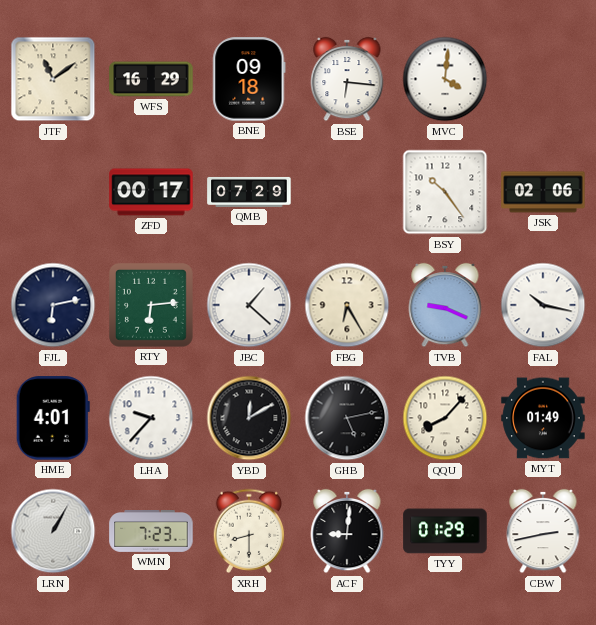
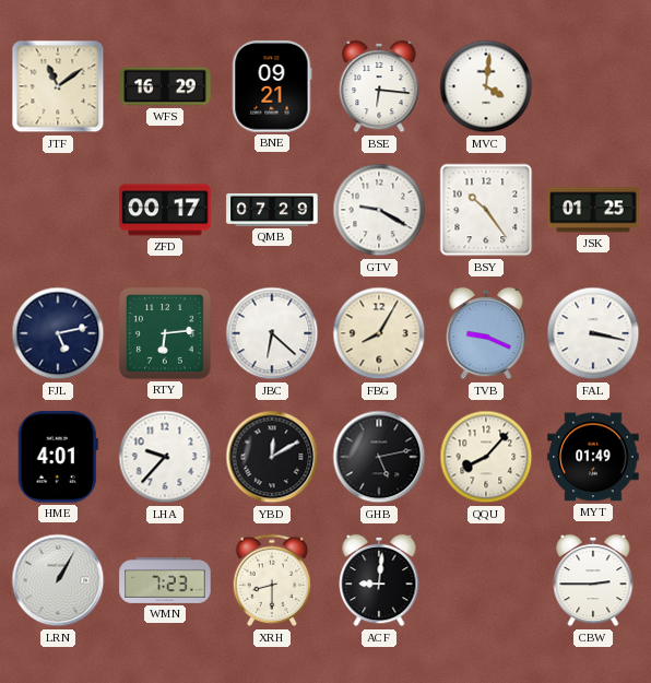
BNE: 09:18 -> 09:21
GTV: none -> 9:20
JSK: 02:06 -> 01:25
FJL: 6:13 -> 5:13
JBC: 1:22 -> 6:22
FBG: 6:25 -> 8:05
FAL: 10:17 -> 3:17
TYY: 01:29 -> none
CBW: 2:43 -> 2:45
